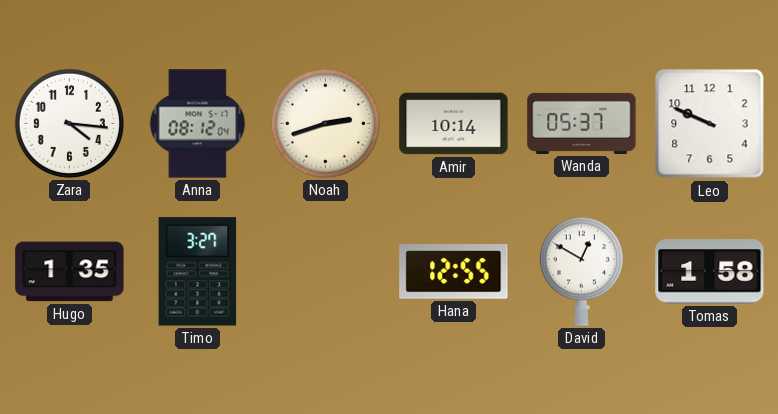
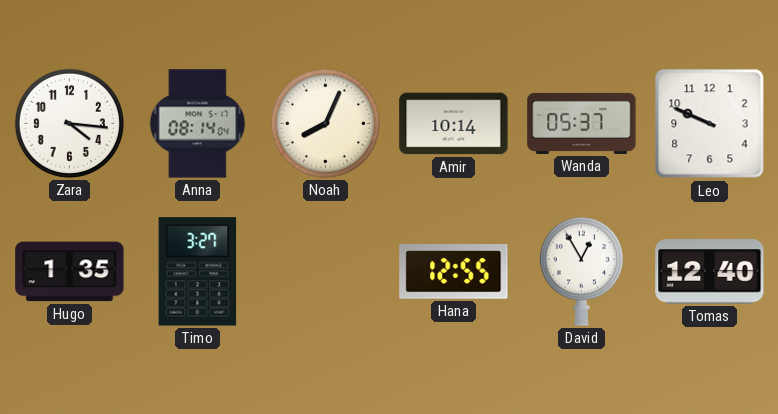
Anna: 08:12 -> 08:14
Noah: 2:42 -> 8:04
David: 12:50 -> 12:55
Tomas: 1:58 -> 12:40
